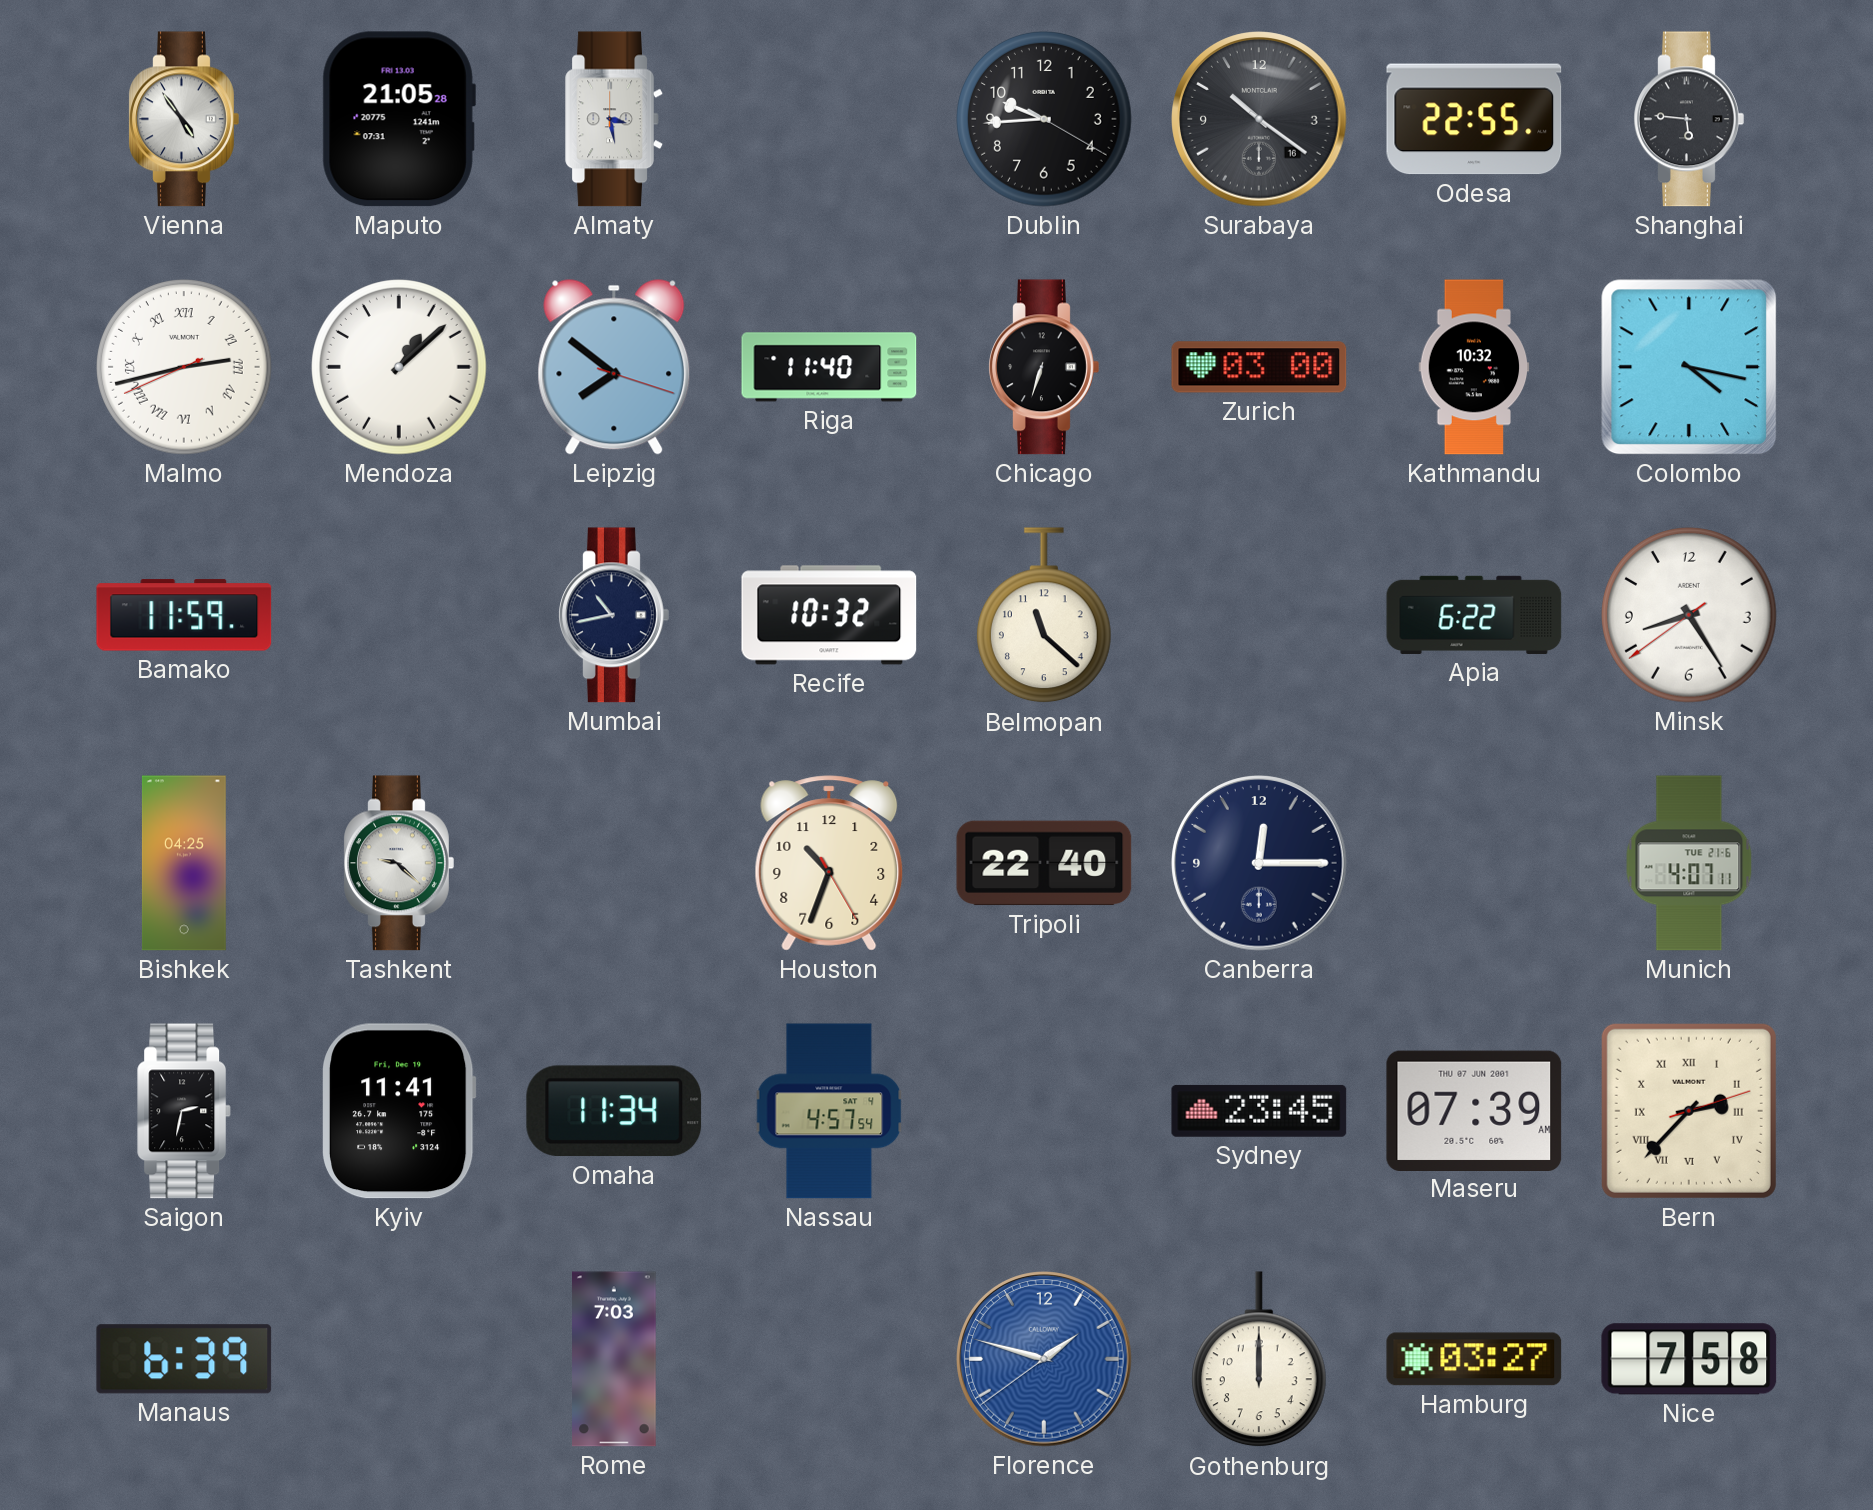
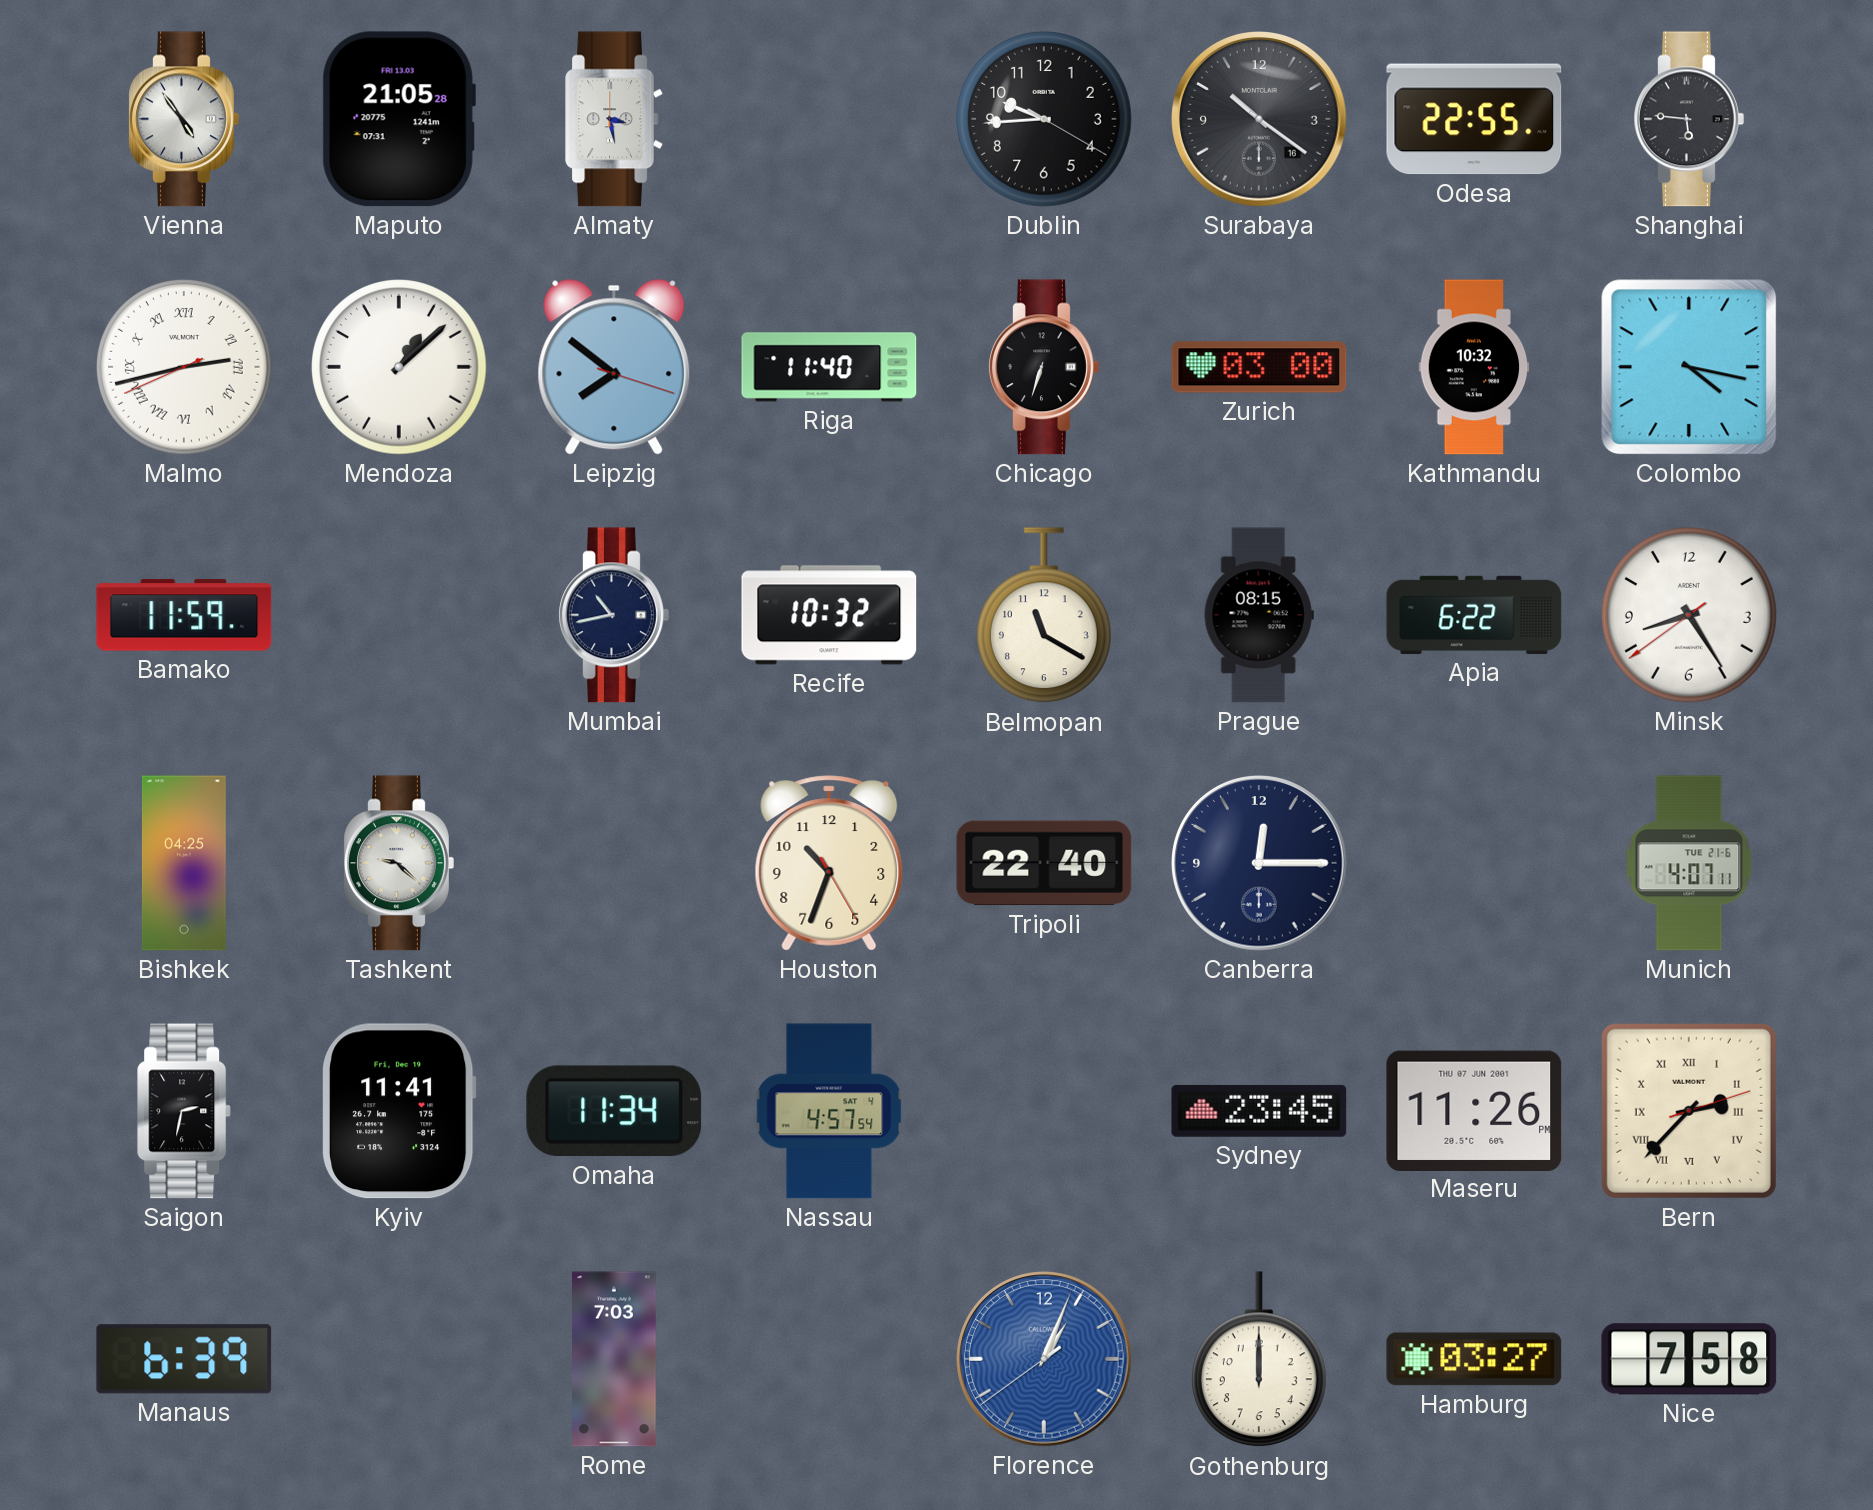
Belmopan: 11:22 -> 11:20
Prague: none -> 08:15
Maseru: 07:39 -> 11:26
Florence: 1:47 -> 1:03
